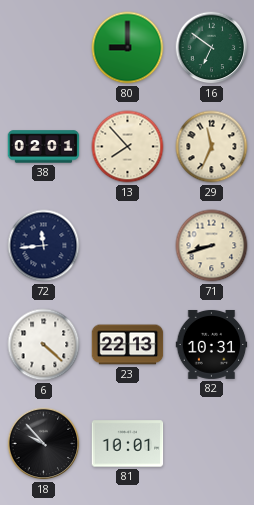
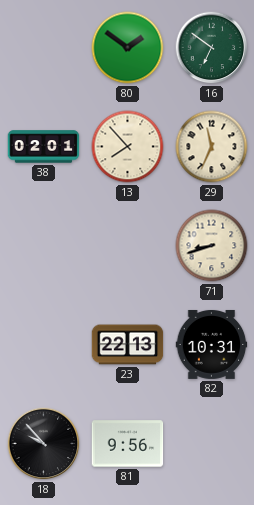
80: 9:00 -> 1:51
72: 11:44 -> none
6: 4:22 -> none
81: 10:01 -> 9:56
